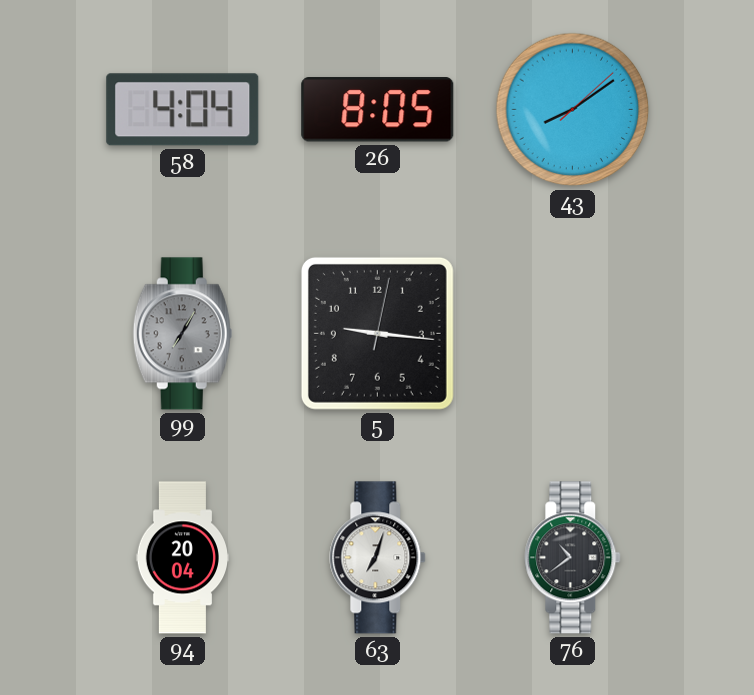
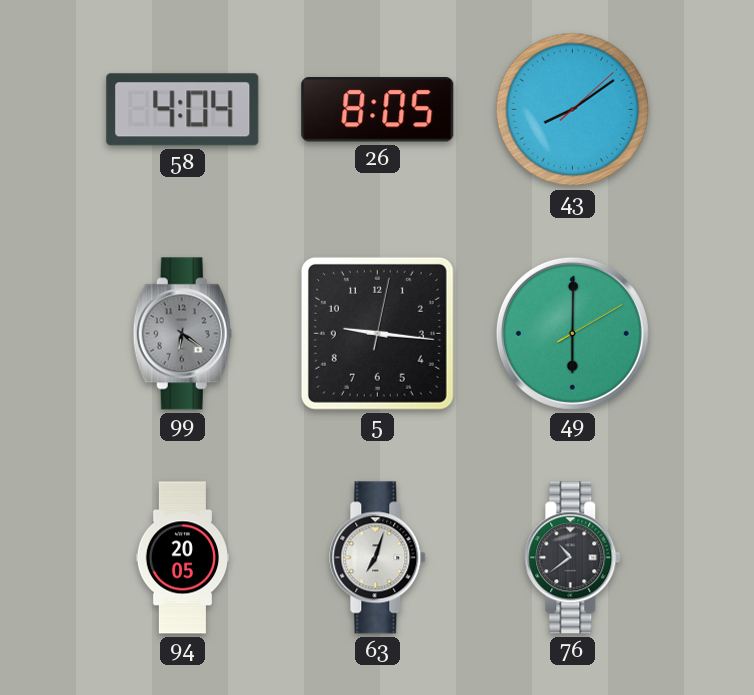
99: 7:05 -> 6:21
49: none -> 6:00
94: 20:04 -> 20:05
